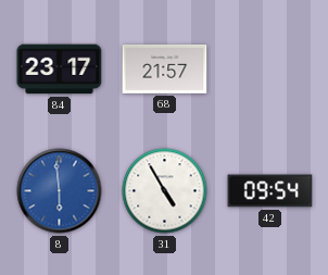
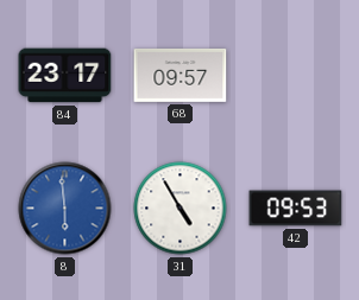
68: 21:57 -> 09:57
42: 09:54 -> 09:53
